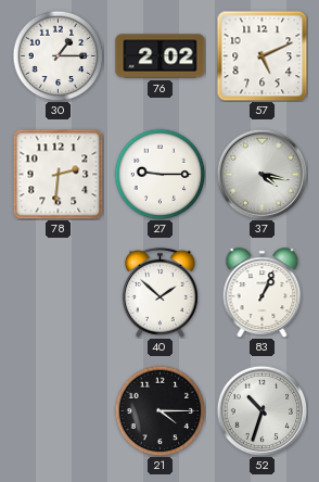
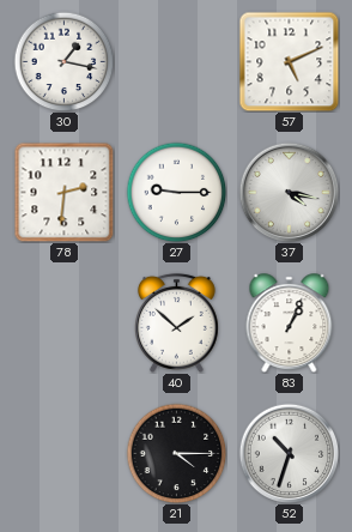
30: 1:15 -> 1:17
76: 2:02 -> none
